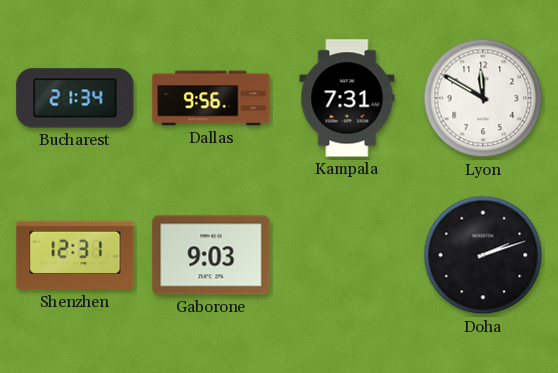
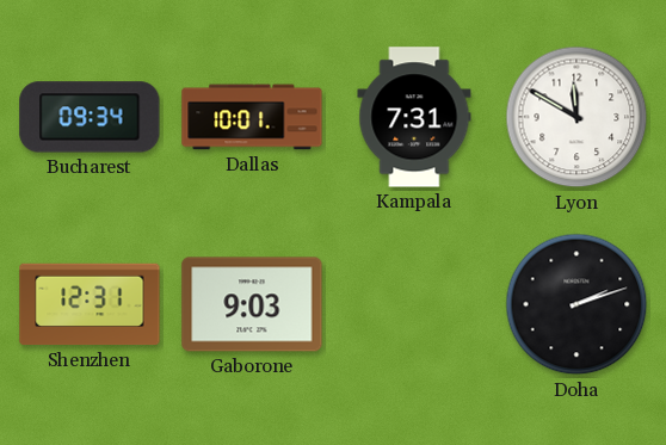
Bucharest: 21:34 -> 09:34
Dallas: 9:56 -> 10:01
